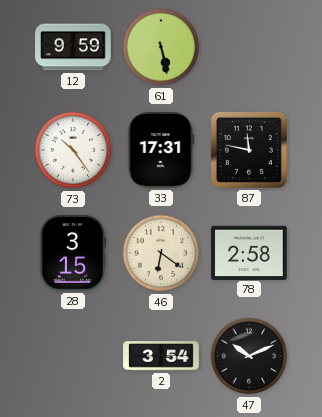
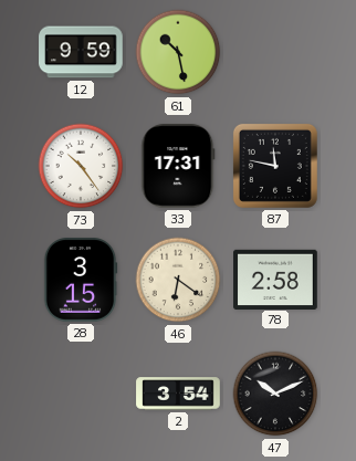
61: 5:28 -> 10:28
